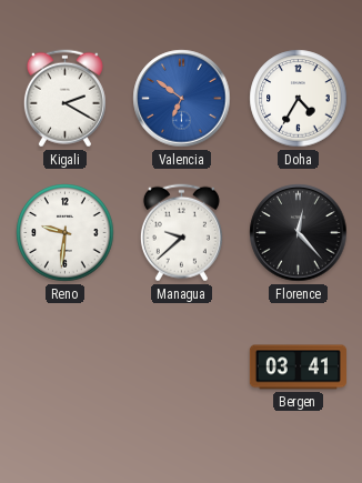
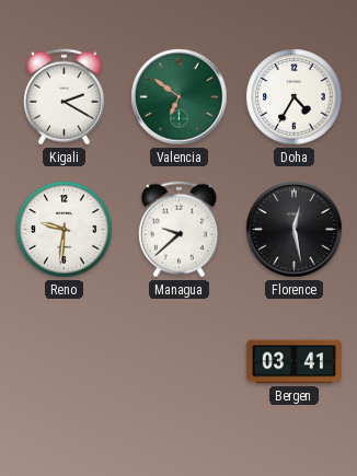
Valencia dial: blue -> green
Florence: 12:23 -> 12:28
